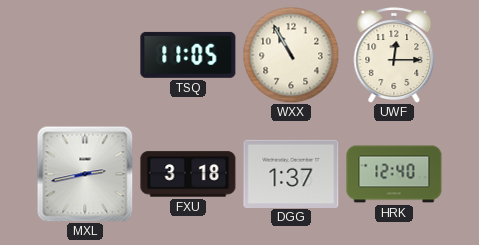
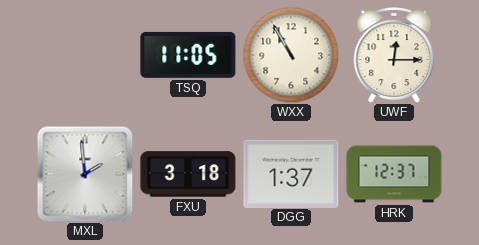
MXL: 2:43 -> 1:59
HRK: 12:40 -> 12:37
